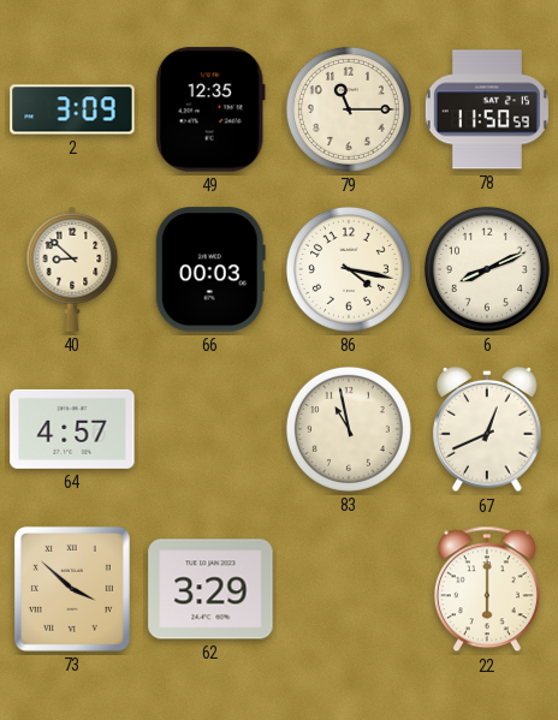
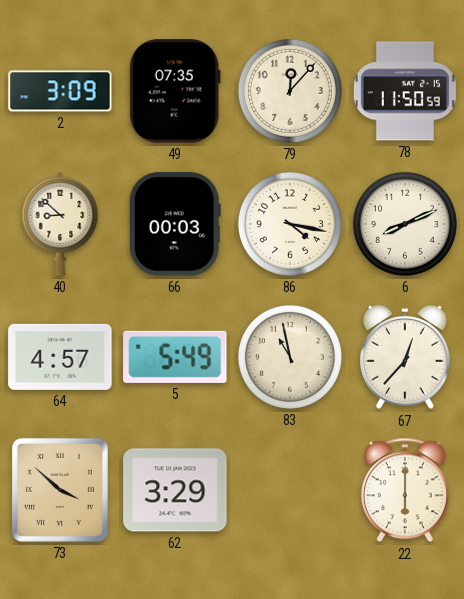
49: 12:35 -> 07:35
79: 11:15 -> 12:07
5: none -> 5:49
67: 12:41 -> 12:37
